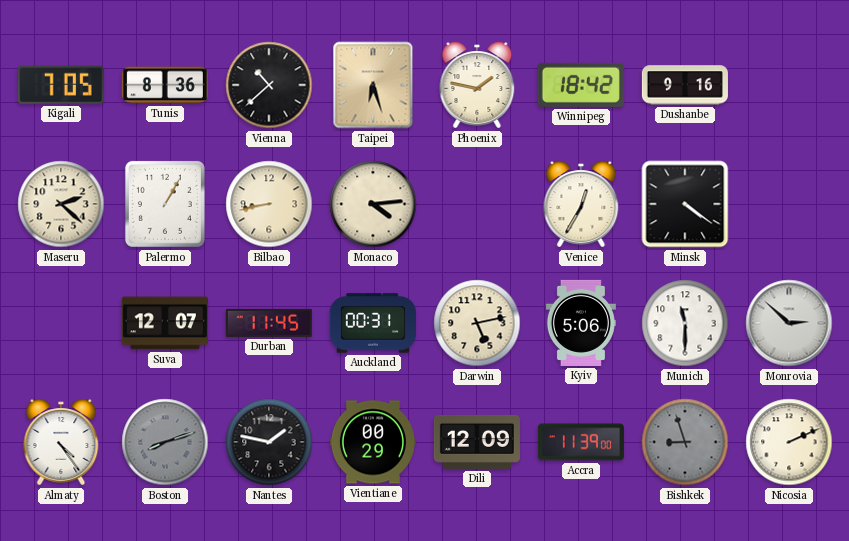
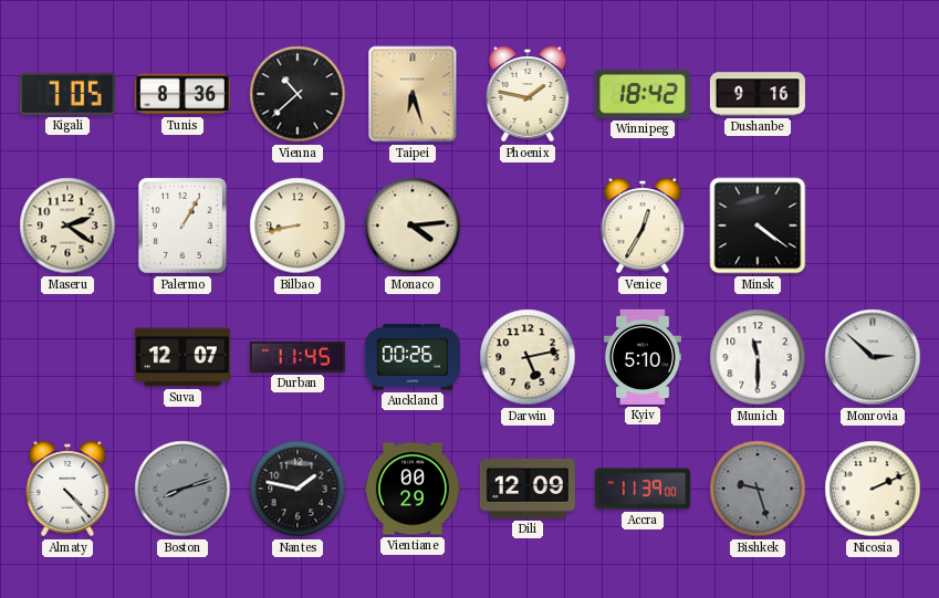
Maseru: 2:22 -> 2:21
Auckland: 00:31 -> 00:26
Kyiv: 5:06 -> 5:10
Almaty: 4:24 -> 4:23
Bishkek: 8:57 -> 9:27
